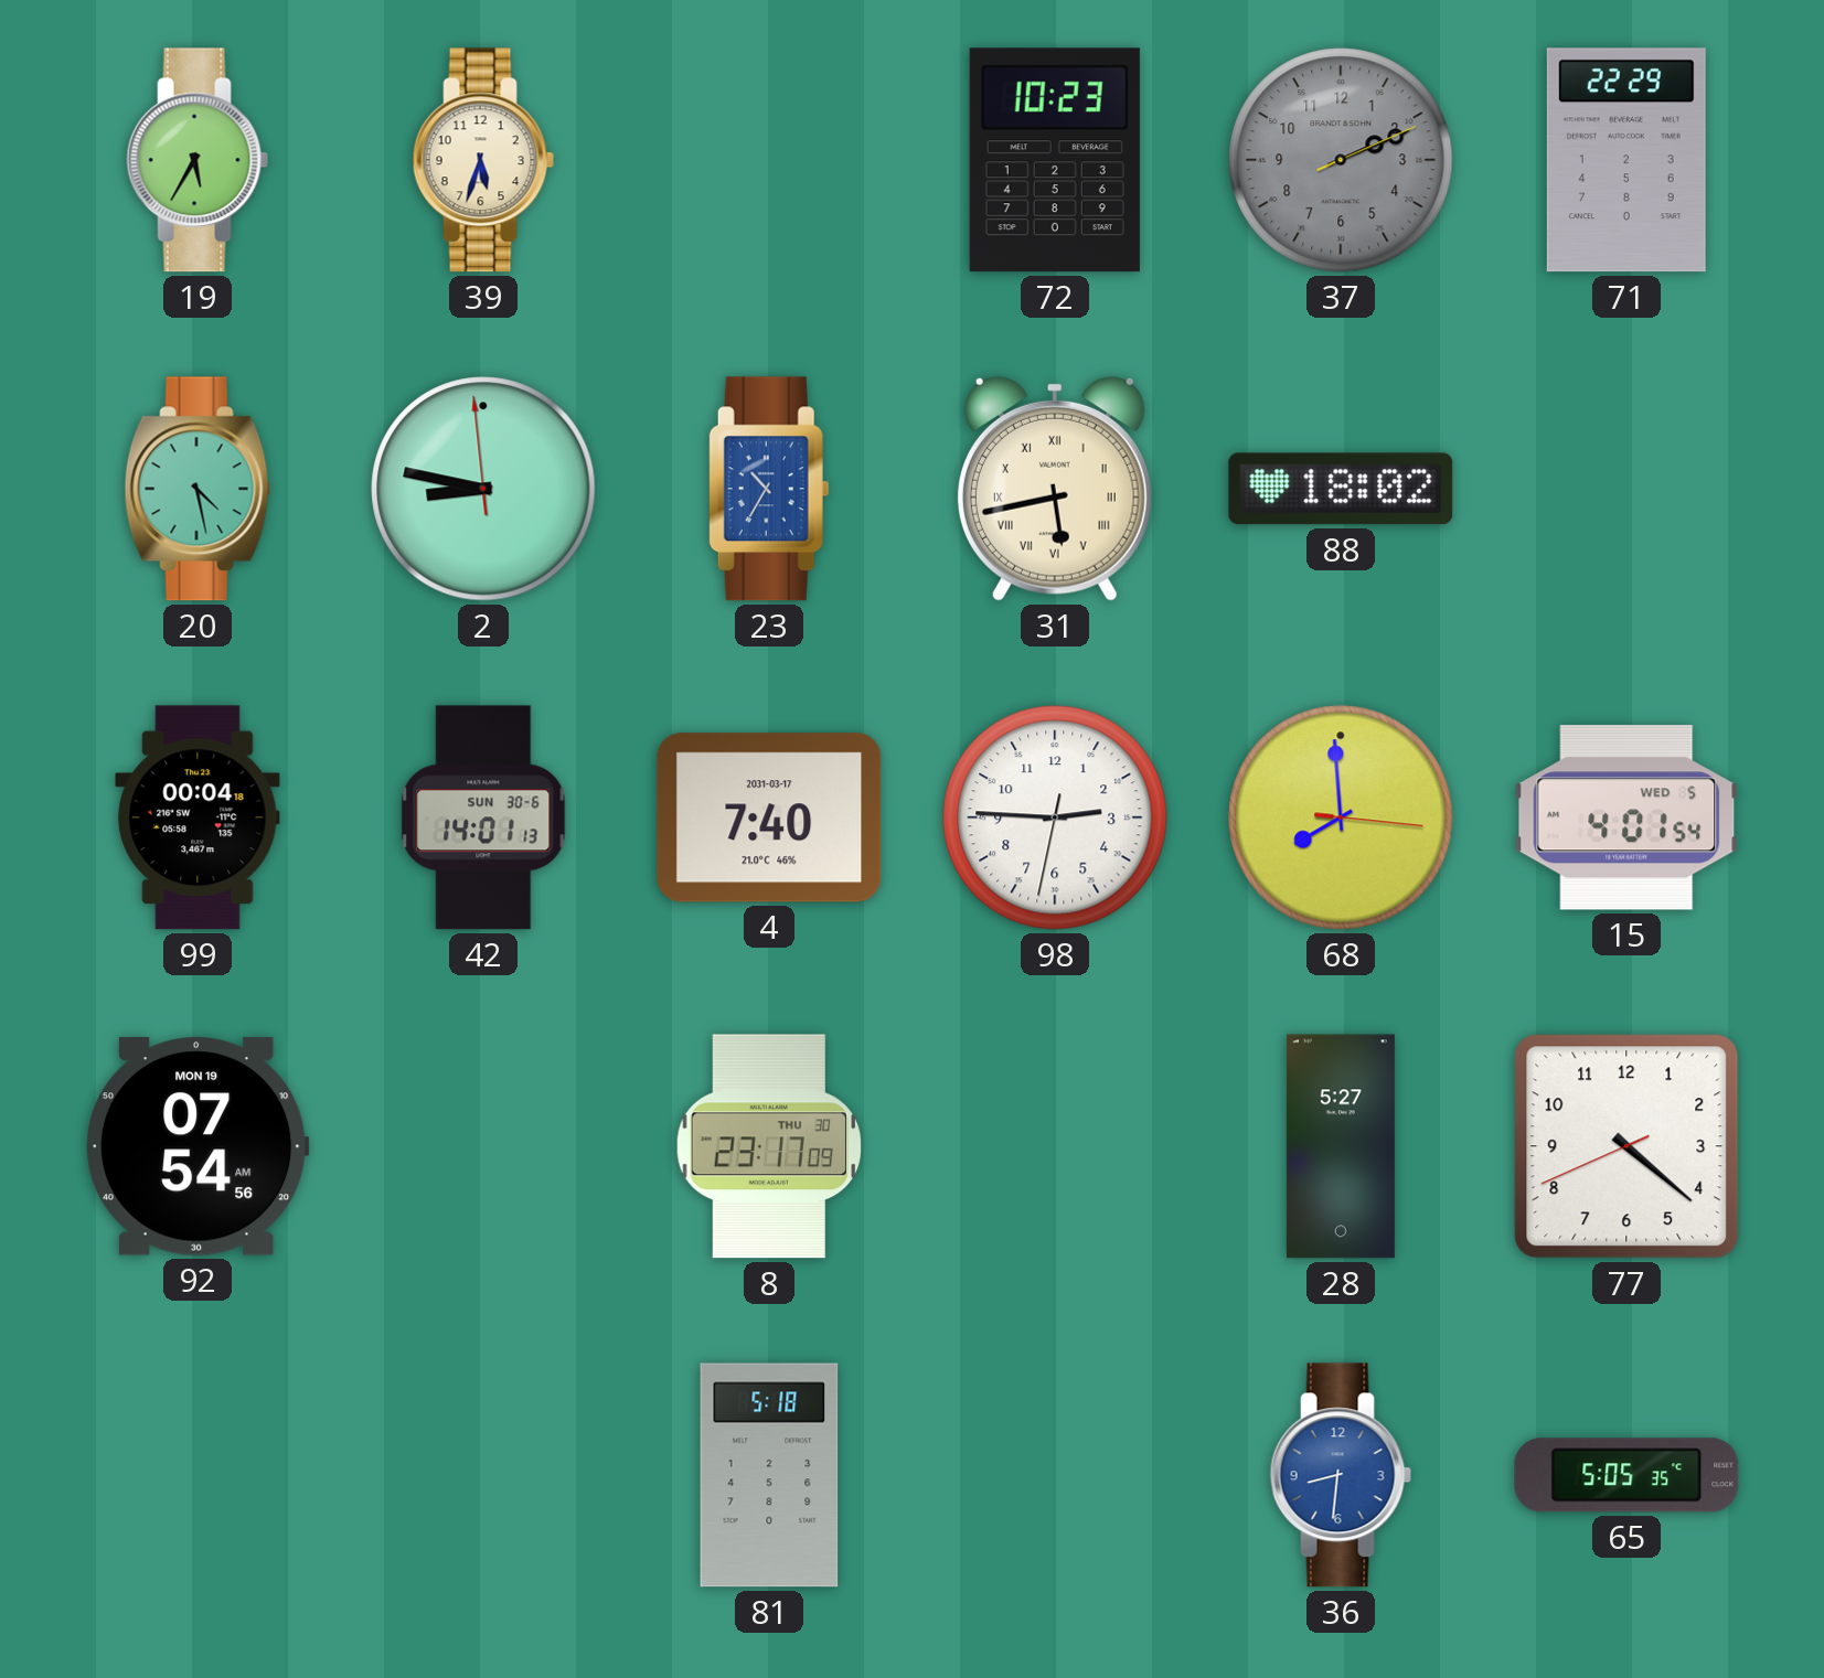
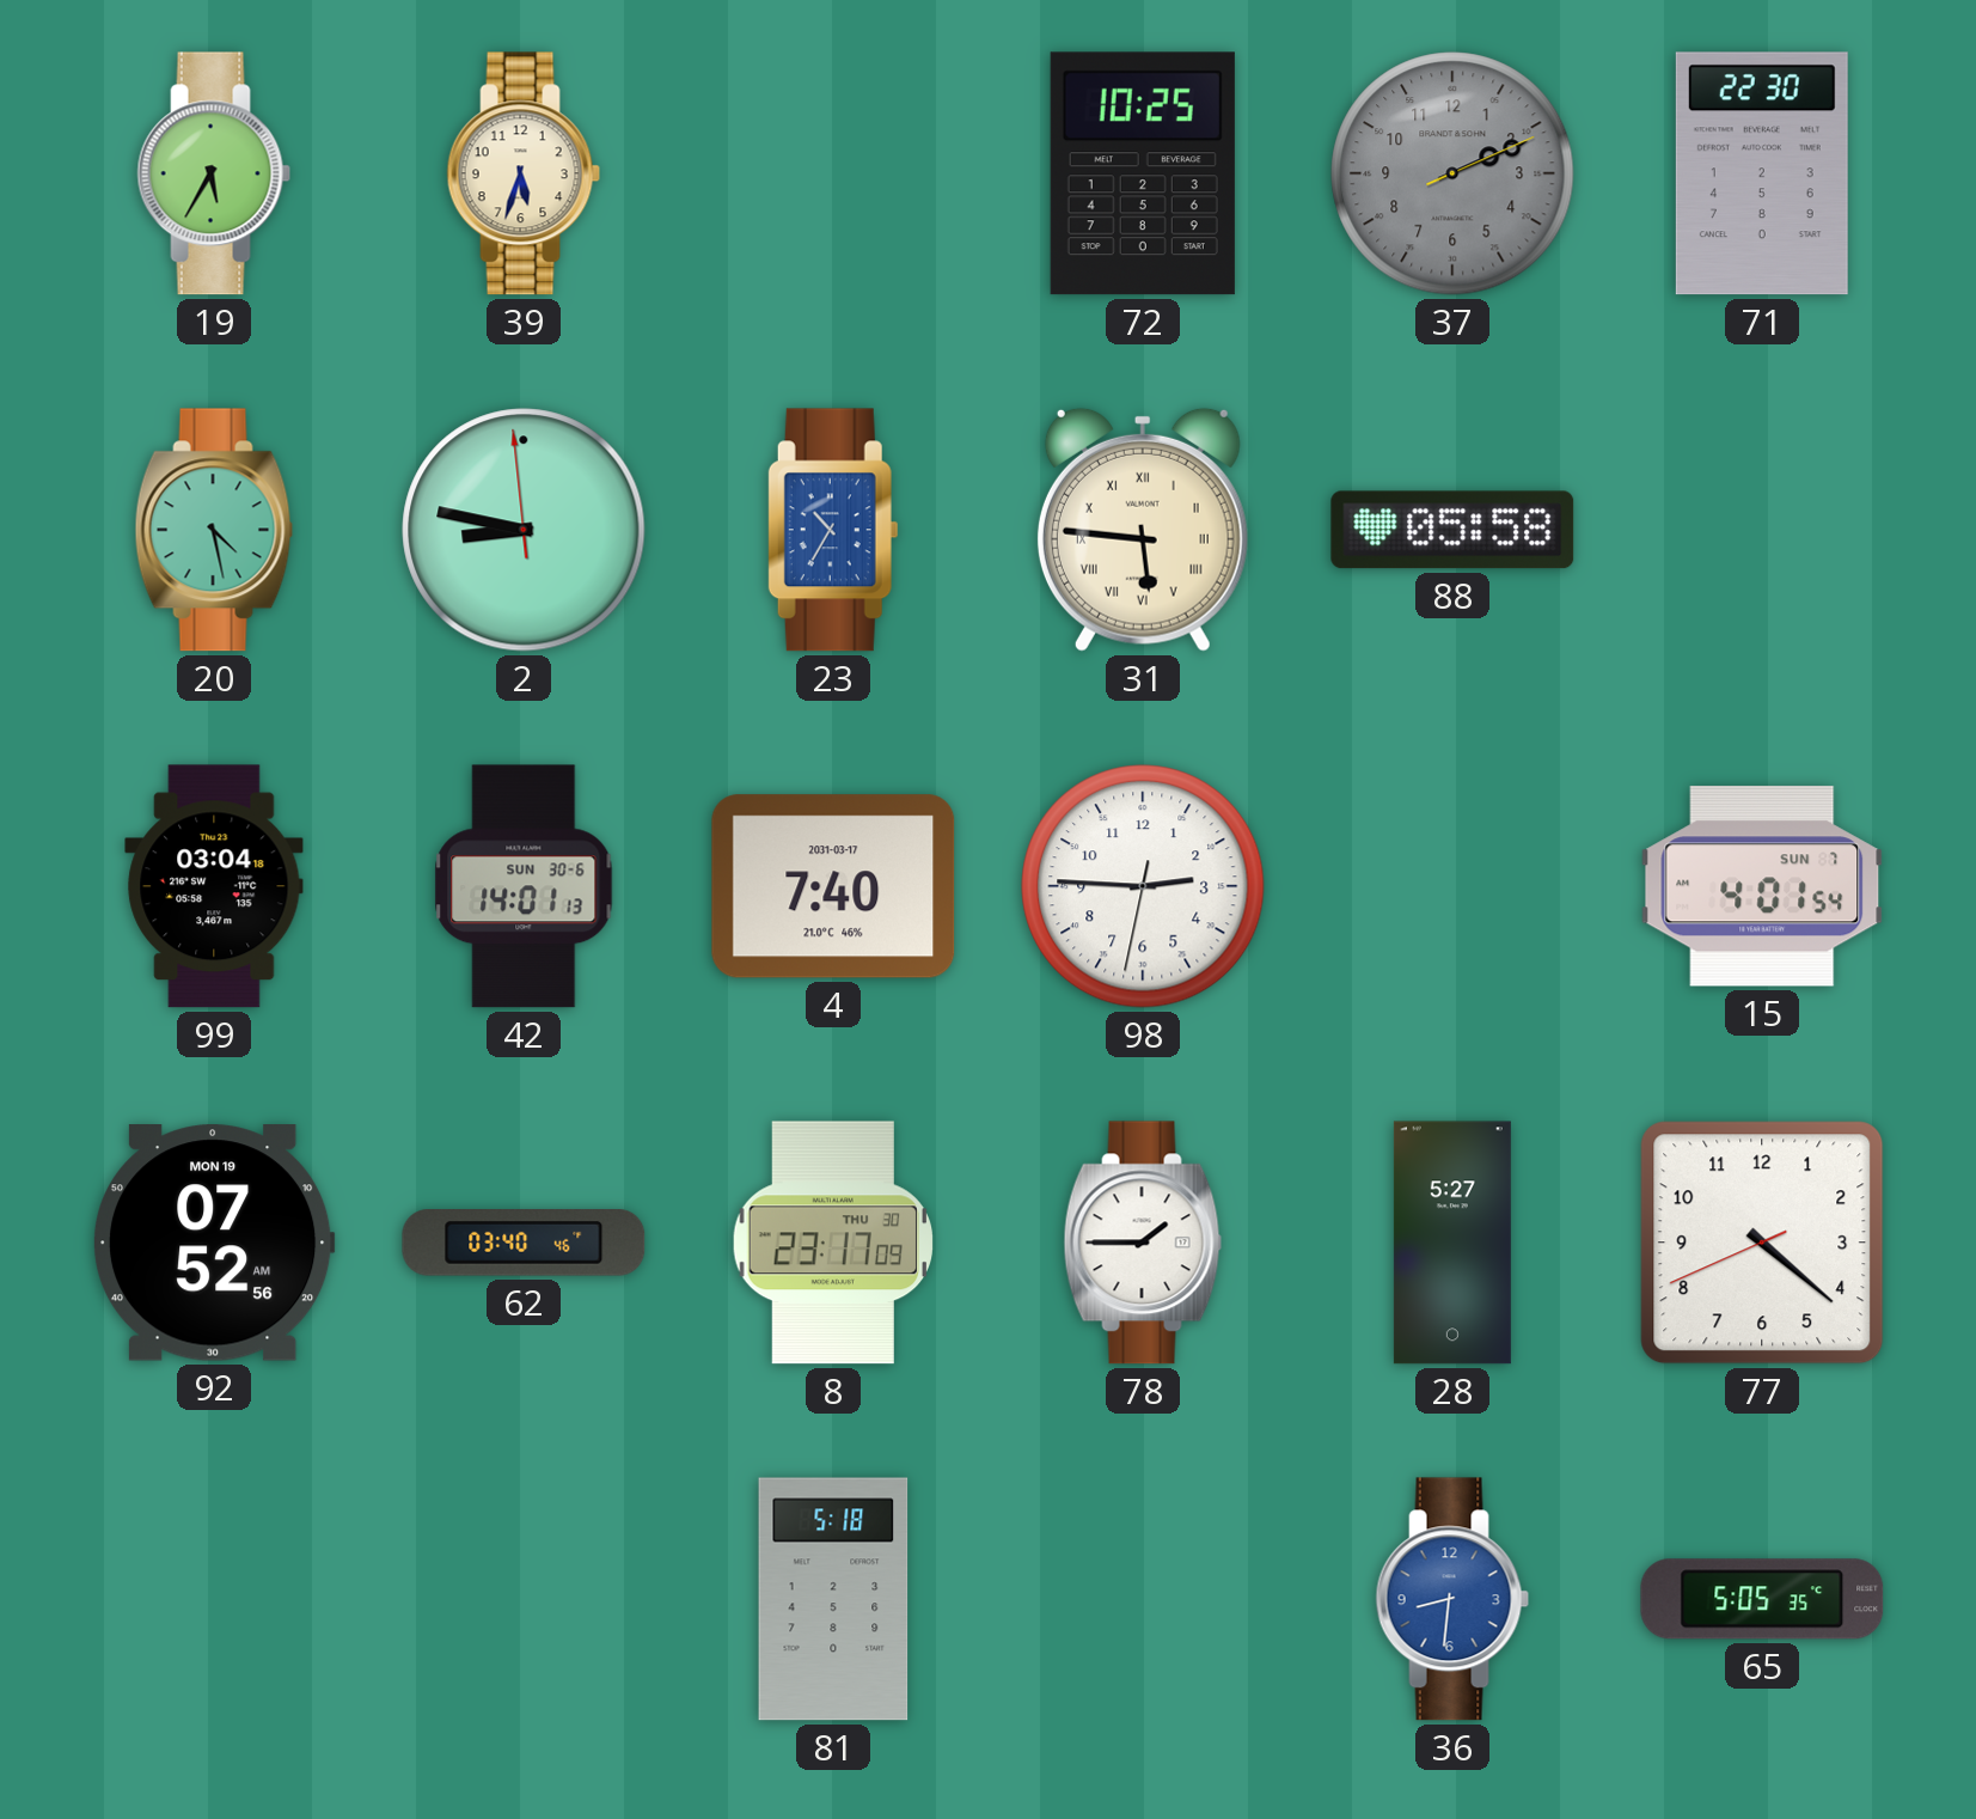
72: 10:23 -> 10:25
71: 22:29 -> 22:30
31: 5:43 -> 5:46
88: 18:02 -> 05:58
99: 00:04 -> 03:04
68: 7:59 -> none
15 date: WED 5 -> SUN 7
92: 07:54 -> 07:52
62: none -> 03:40
78: none -> 1:45
